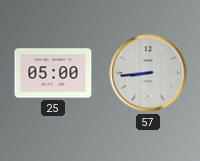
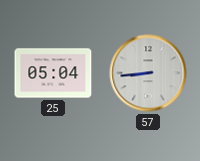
25: 05:00 -> 05:04
